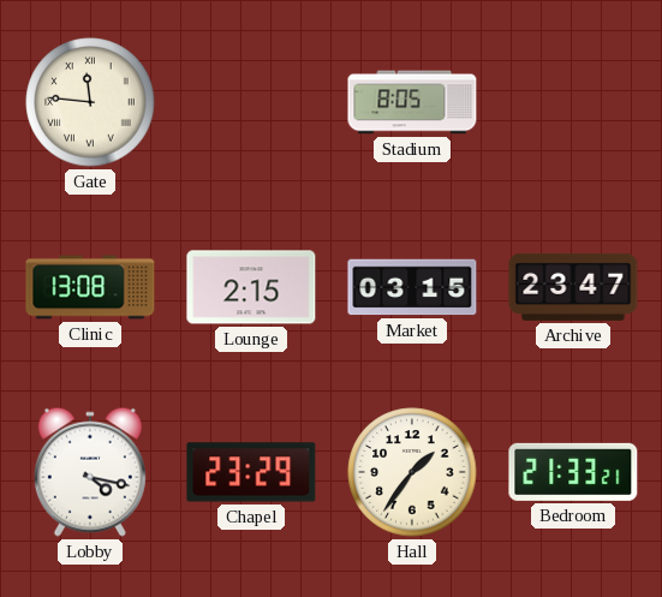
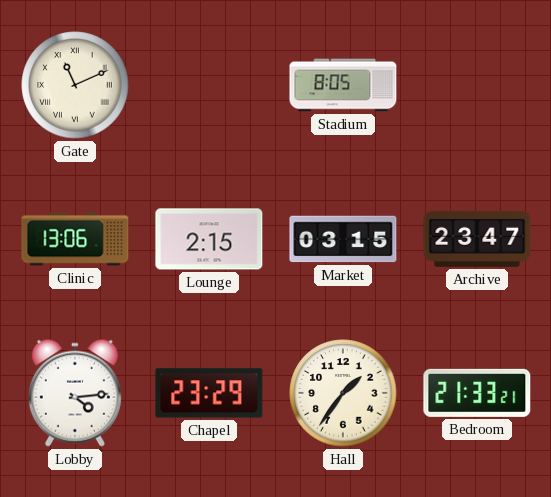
Gate: 11:46 -> 11:11
Clinic: 13:08 -> 13:06
Lobby: 4:17 -> 4:14
